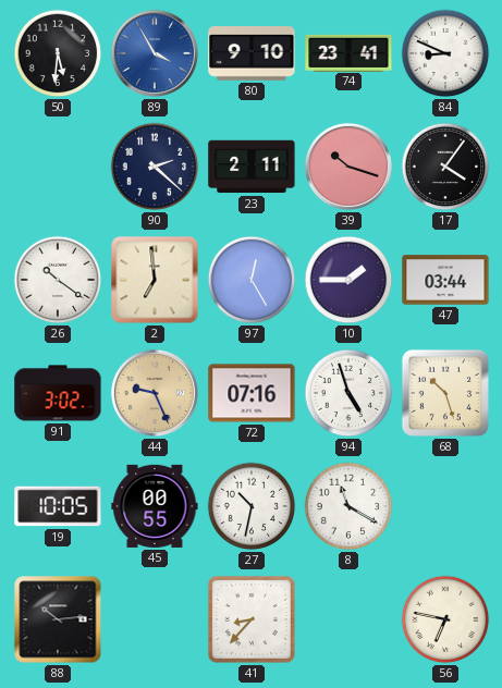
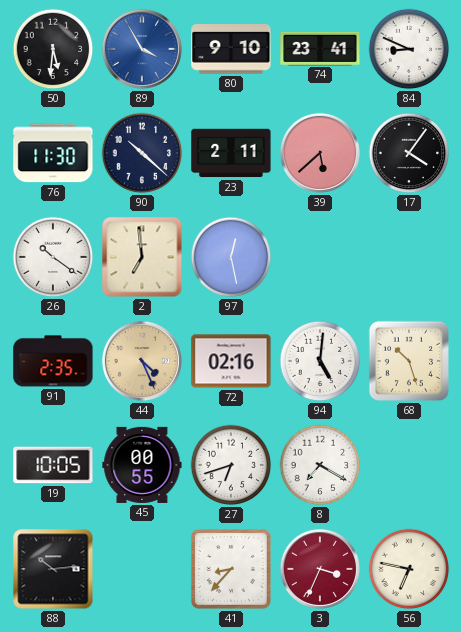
76: none -> 11:30
90: 2:22 -> 10:22
39: 10:18 -> 5:38
97: 12:25 -> 12:28
10: 1:45 -> none
47: 03:44 -> none
91: 3:02 -> 2:35
44: 9:26 -> 4:26
72: 07:16 -> 02:16
94: 4:57 -> 5:01
27: 10:32 -> 6:42
8: 11:20 -> 7:20
3: none -> 3:34
